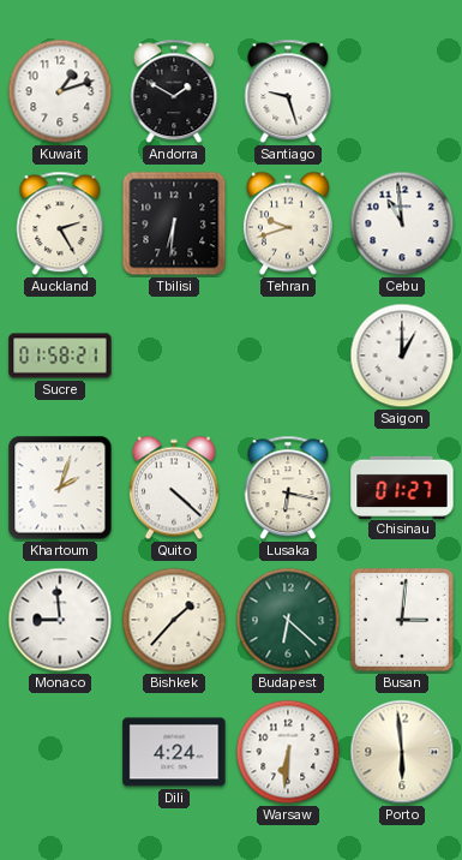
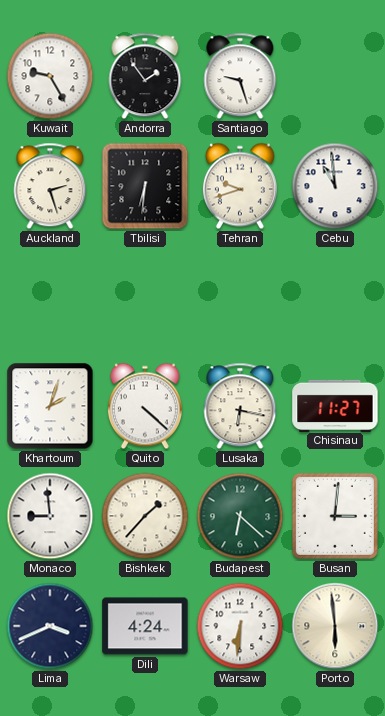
Kuwait: 1:12 -> 9:25
Andorra: 1:50 -> 1:54
Auckland: 2:25 -> 2:27
Sucre: 01:58 -> none
Saigon: 1:00 -> none
Chisinau: 01:27 -> 11:27
Lima: none -> 3:41
